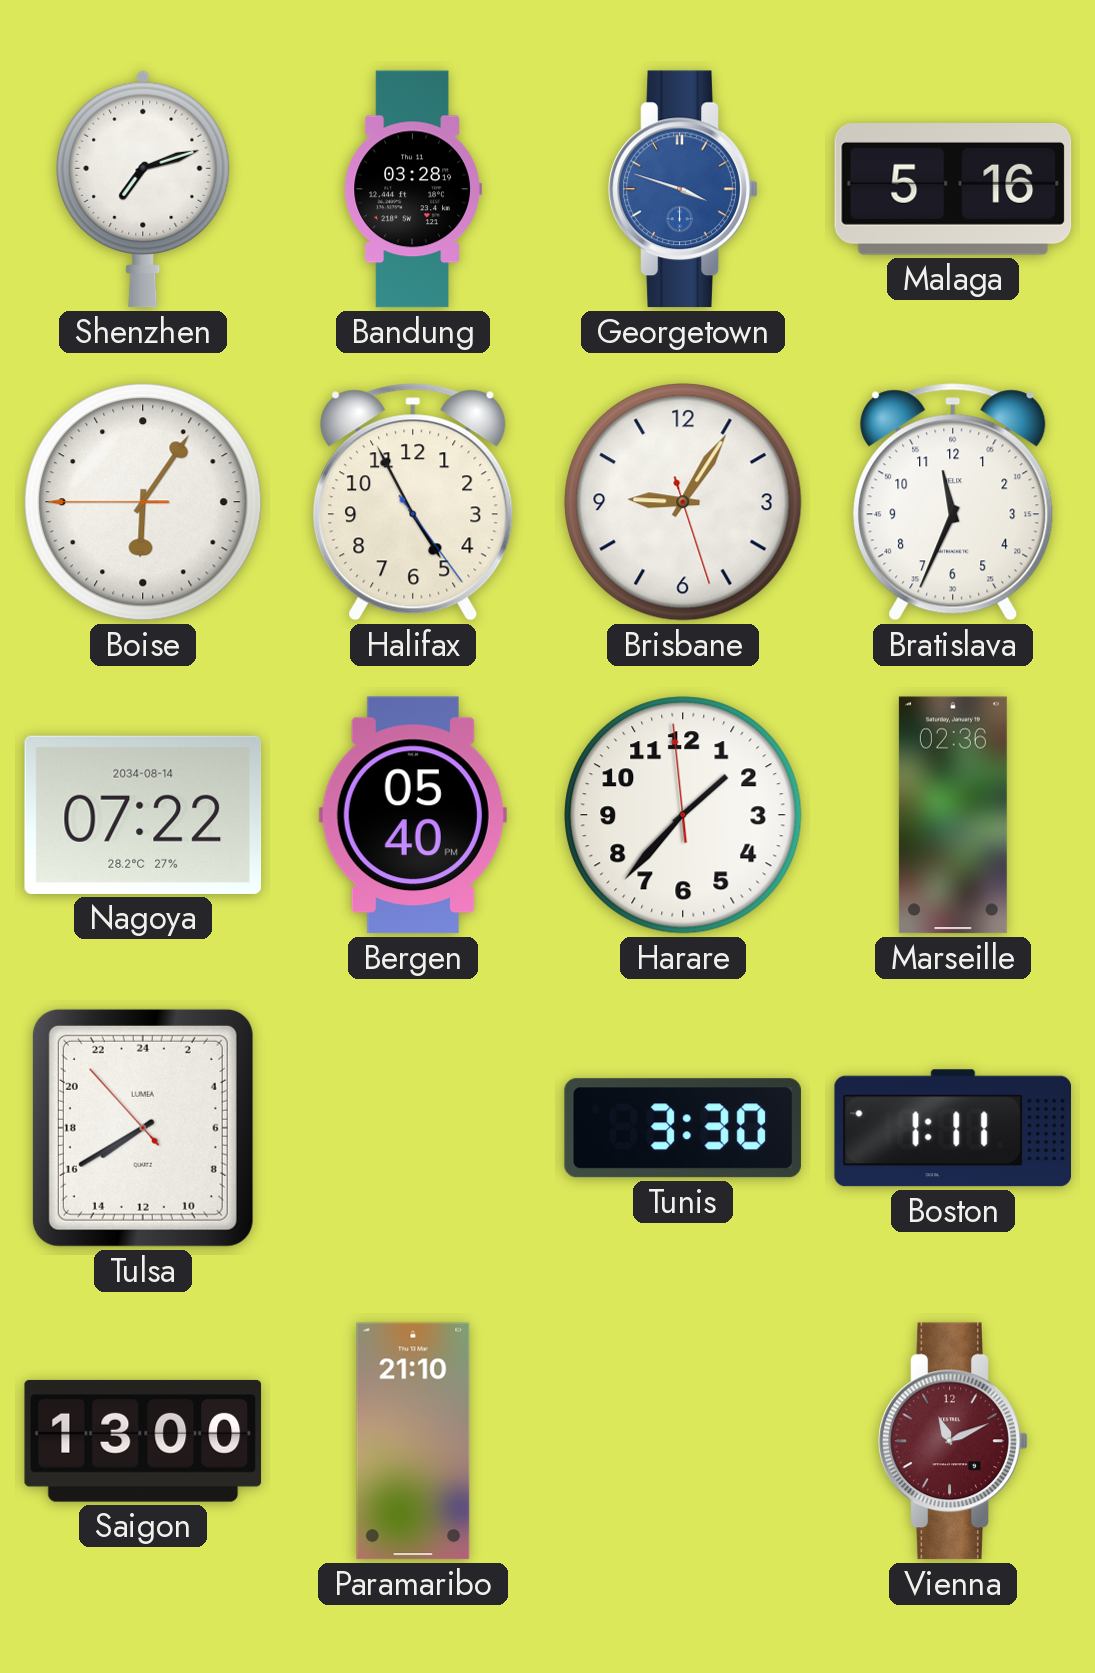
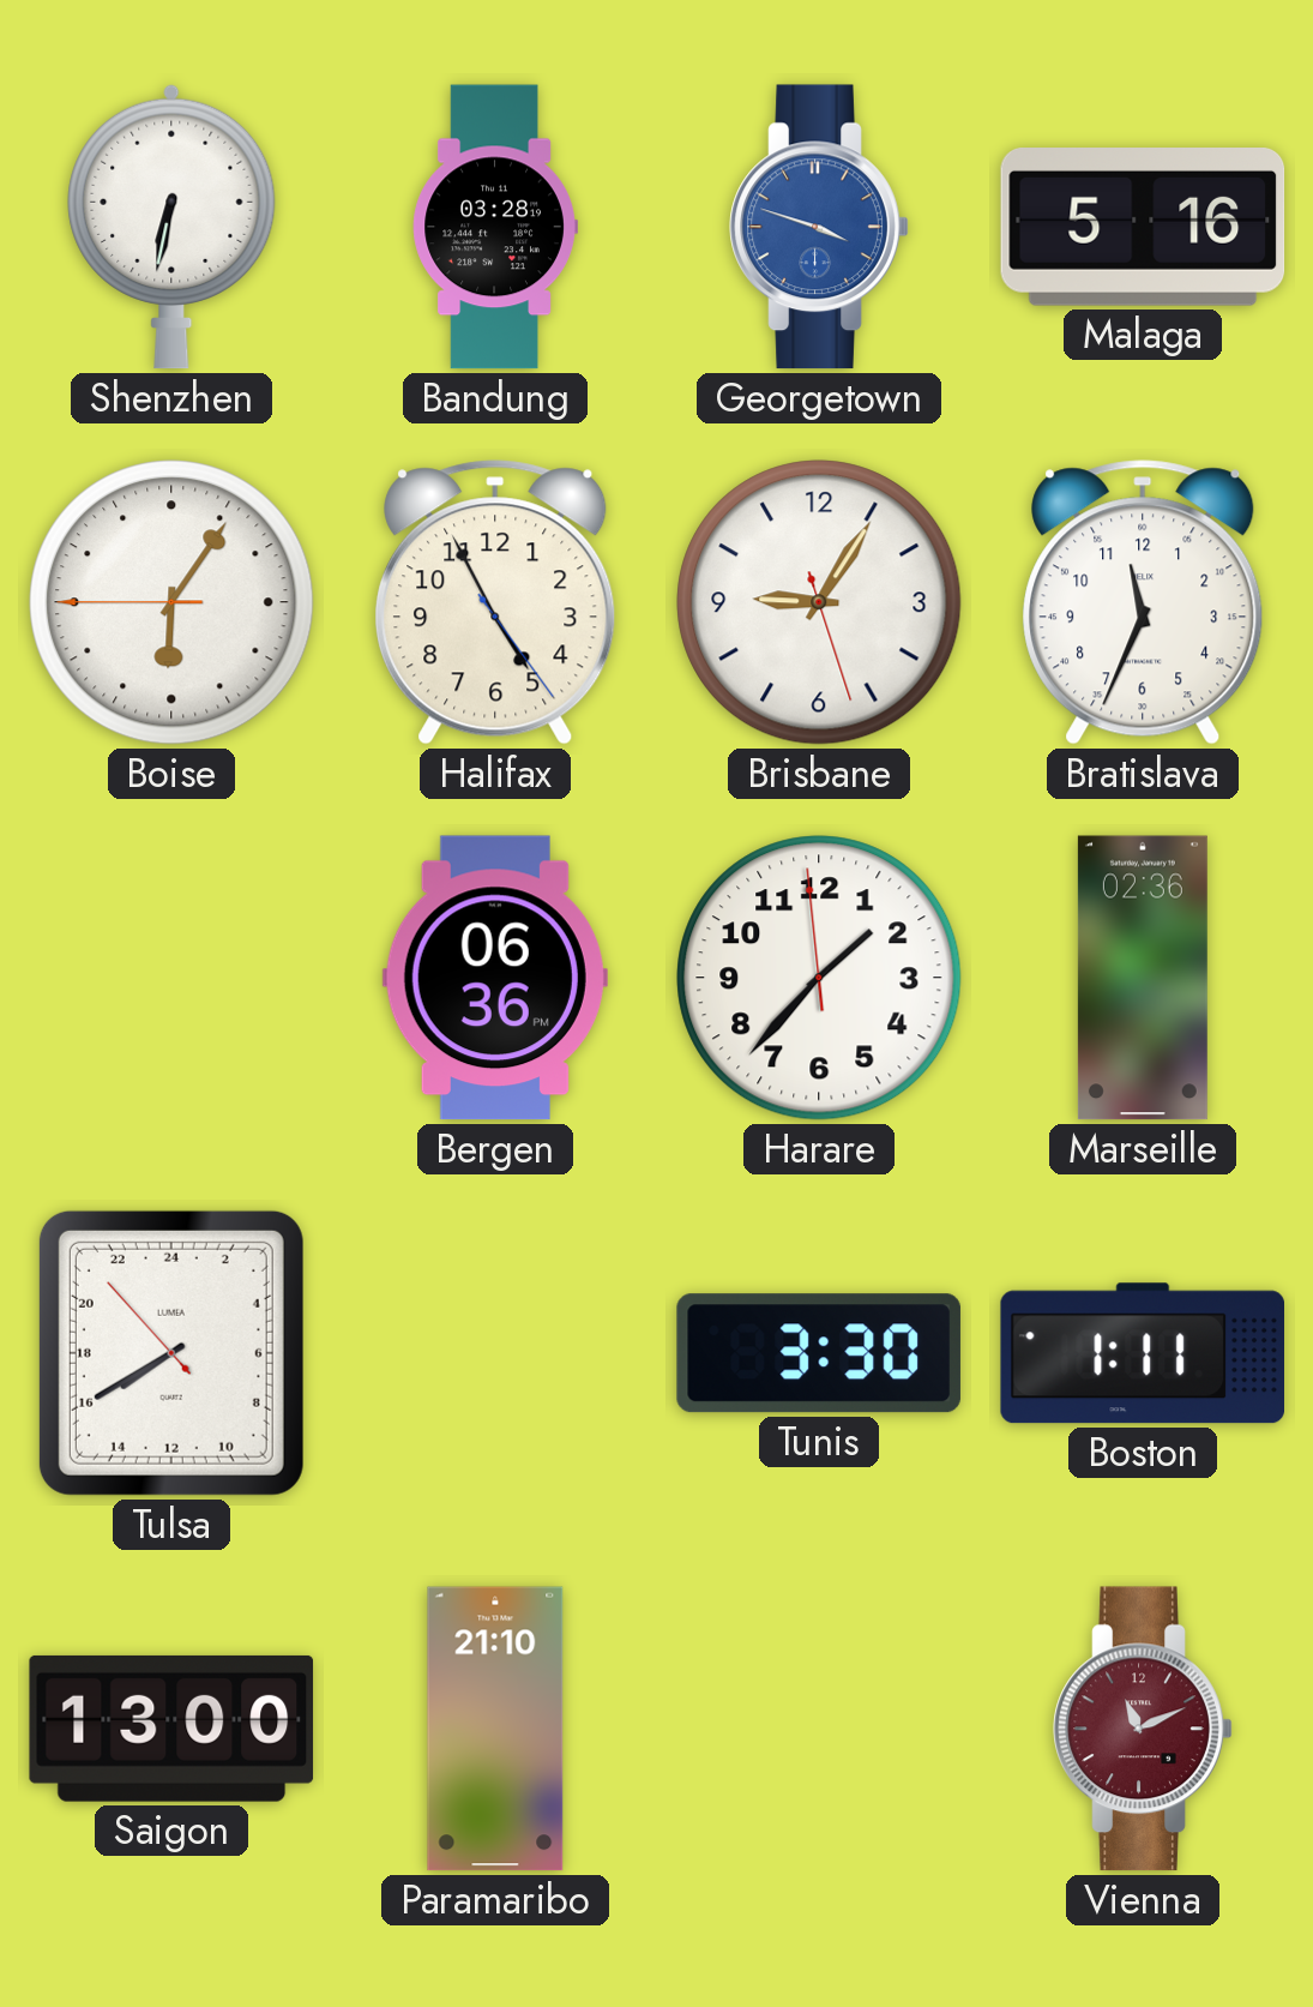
Shenzhen: 7:12 -> 6:32
Nagoya: 07:22 -> none
Bergen: 05:40 -> 06:36
